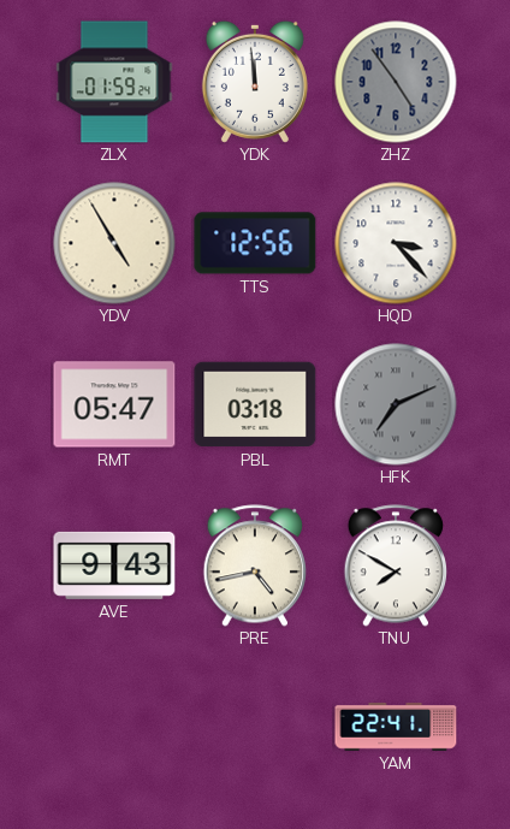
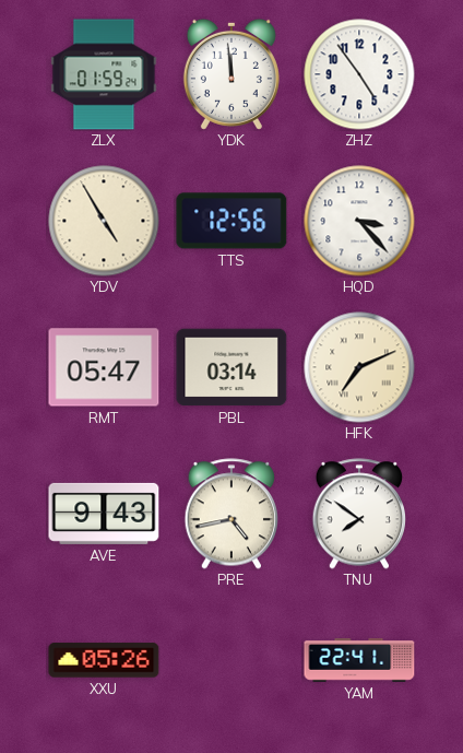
ZHZ dial: grey -> white
PBL: 03:18 -> 03:14
HFK dial: grey -> cream
TNU: 7:50 -> 7:51
XXU: none -> 05:26
